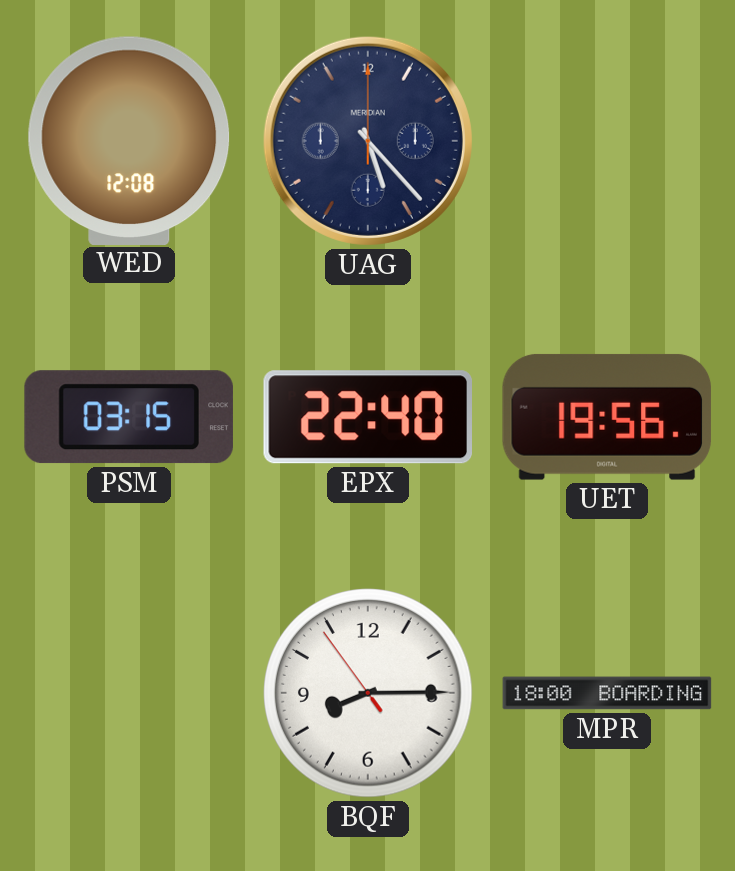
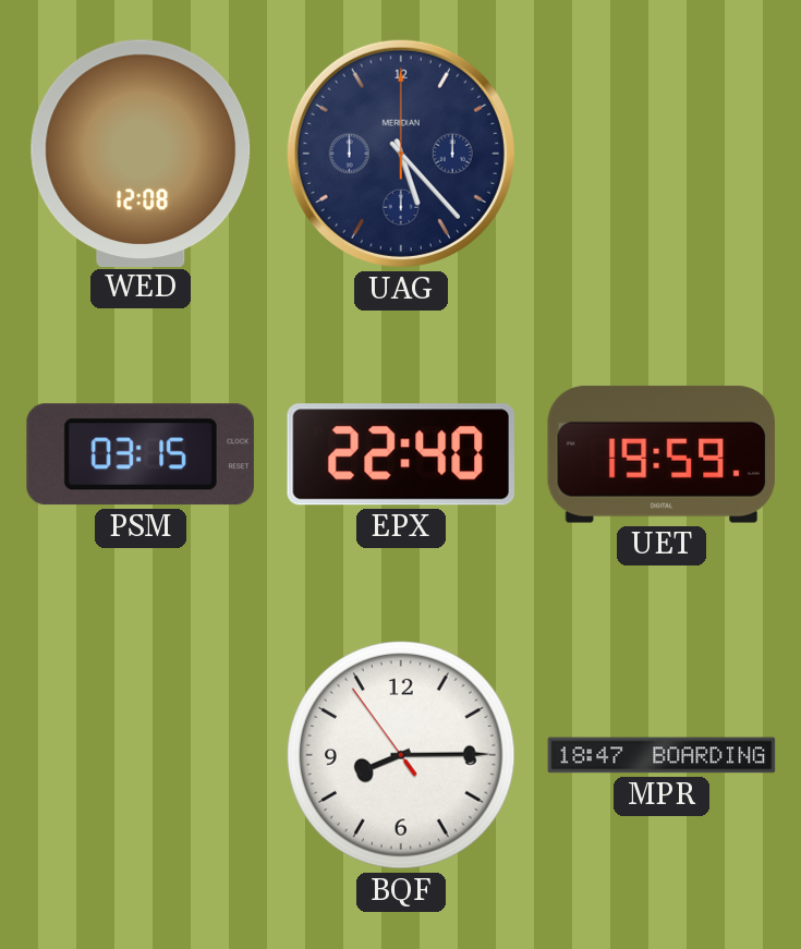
UET: 19:56 -> 19:59
MPR: 18:00 -> 18:47
